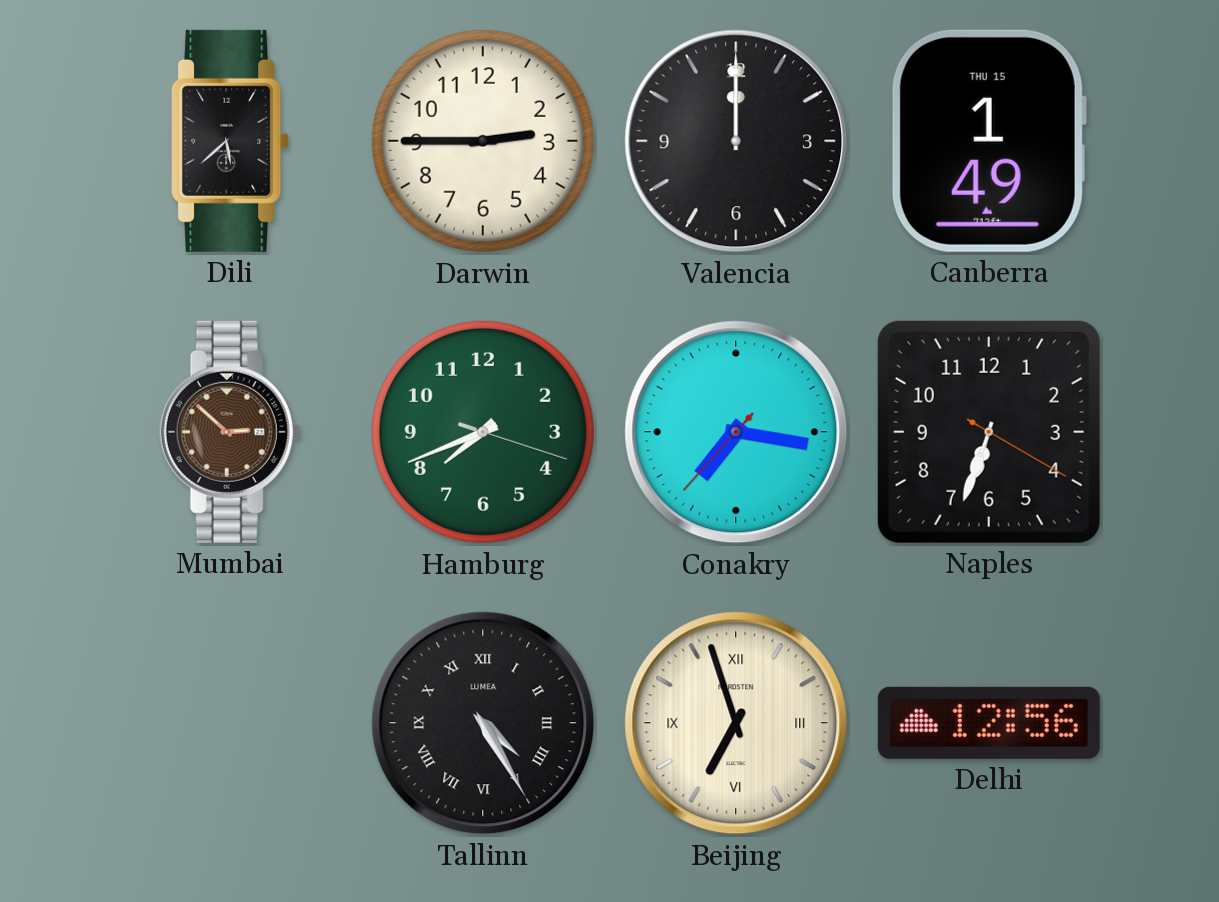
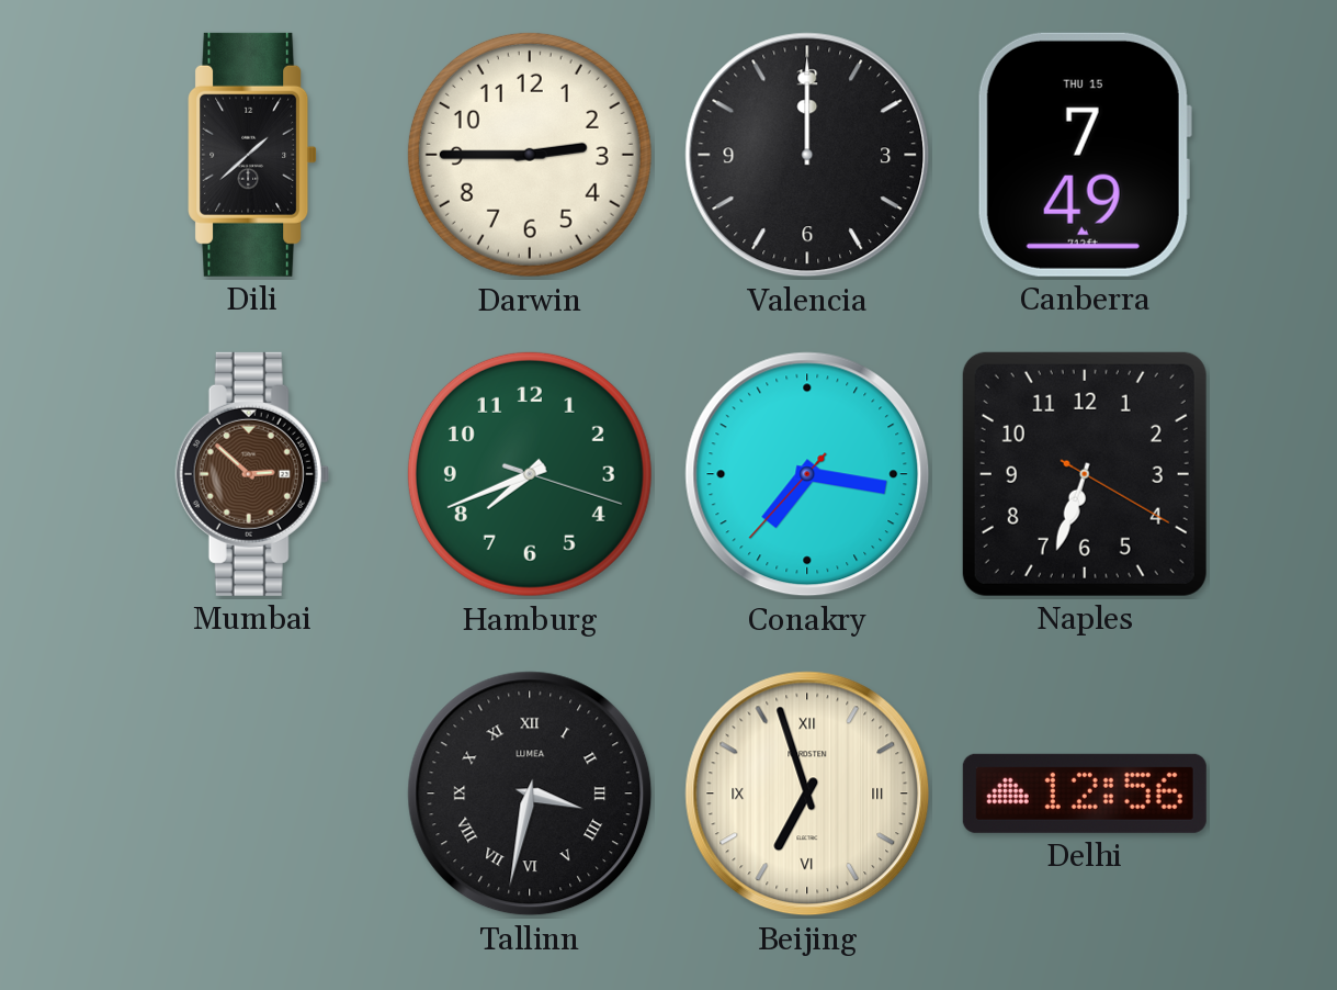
Dili: 5:38 -> 1:38
Canberra: 1:49 -> 7:49
Tallinn: 4:25 -> 3:32
